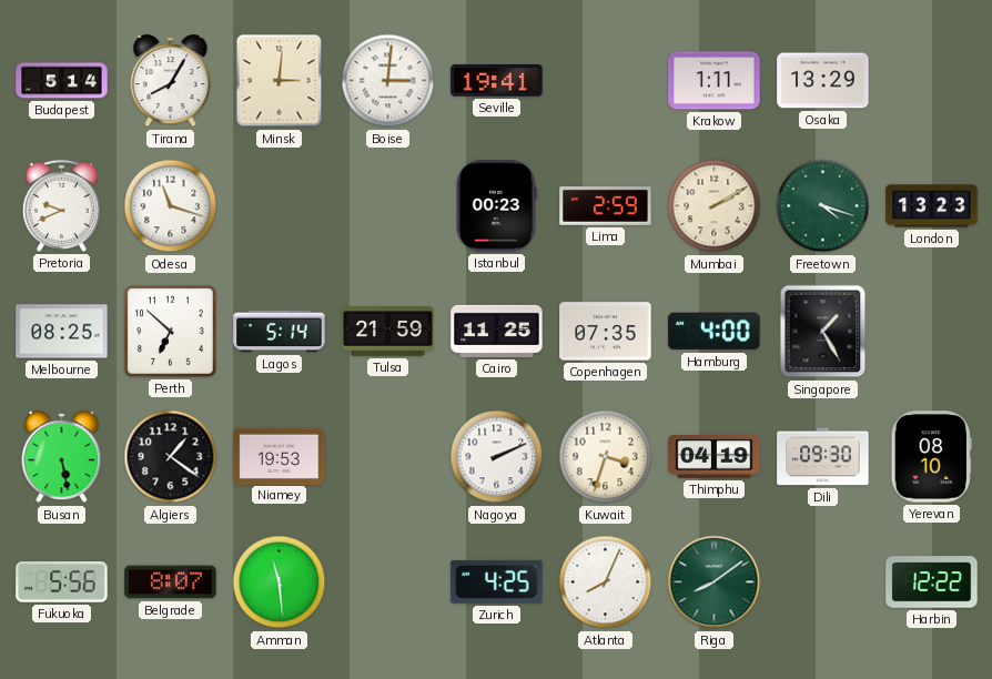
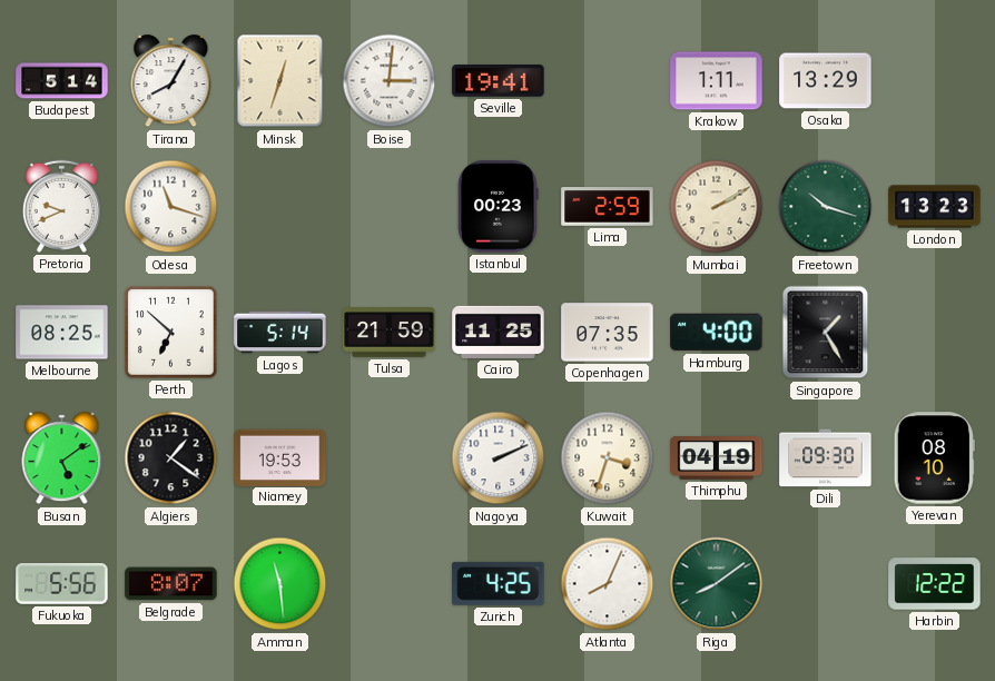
Minsk: 3:01 -> 12:33
Freetown: 4:18 -> 10:18
Busan: 5:28 -> 5:09
